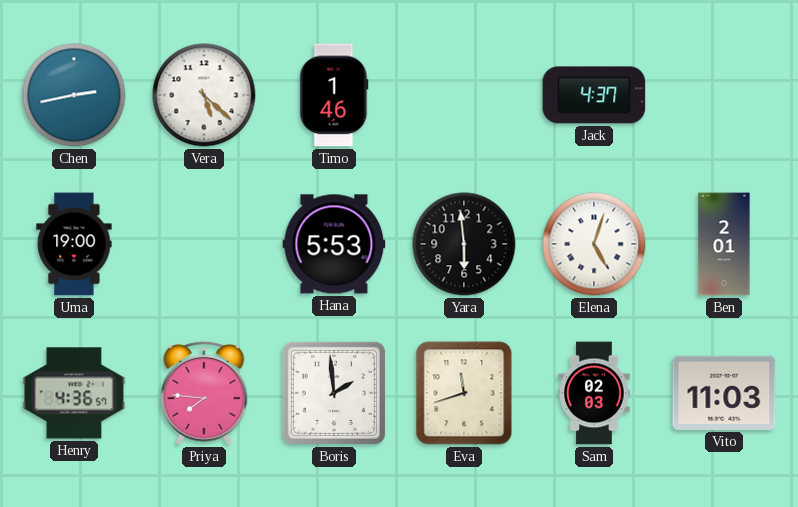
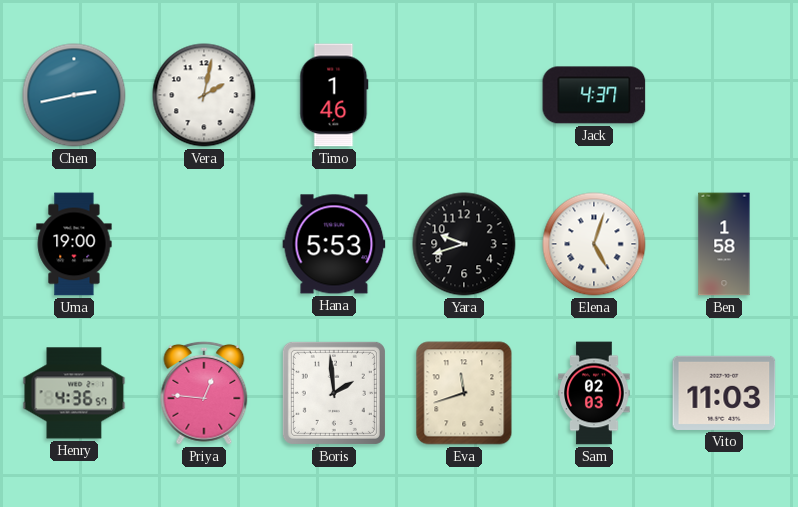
Vera: 5:22 -> 2:02
Yara: 5:59 -> 9:42
Ben: 2:01 -> 1:58
Priya: 7:46 -> 12:46
